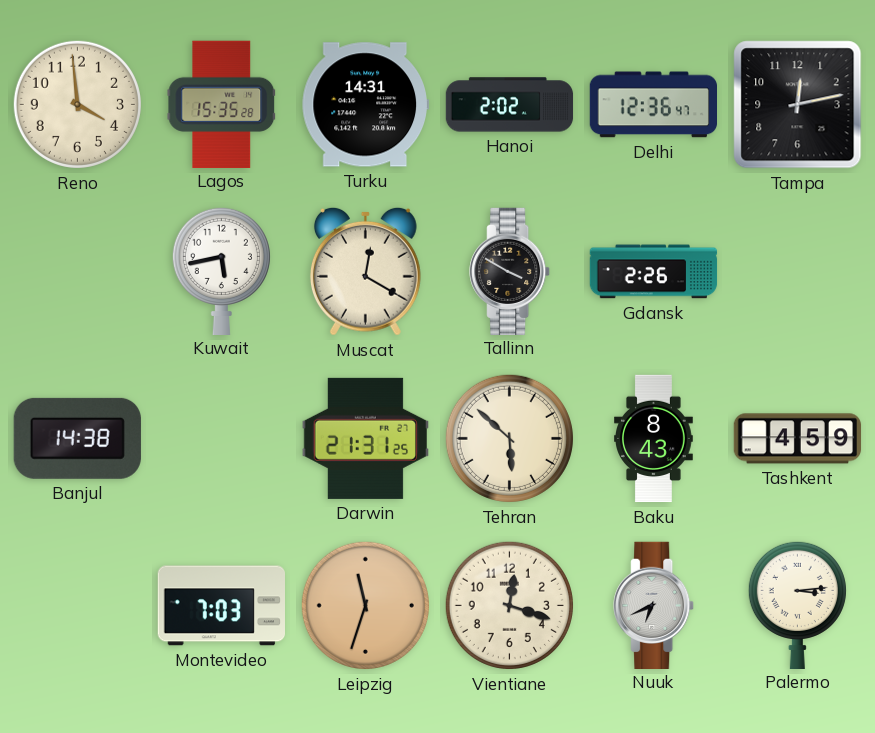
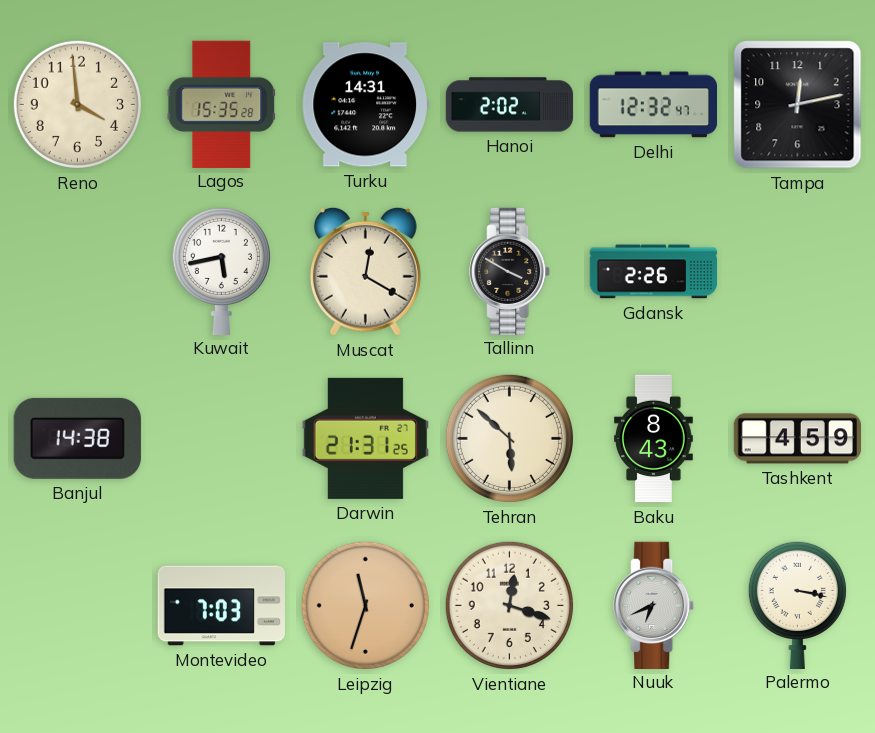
Delhi: 12:36 -> 12:32
Palermo: 3:14 -> 3:17
